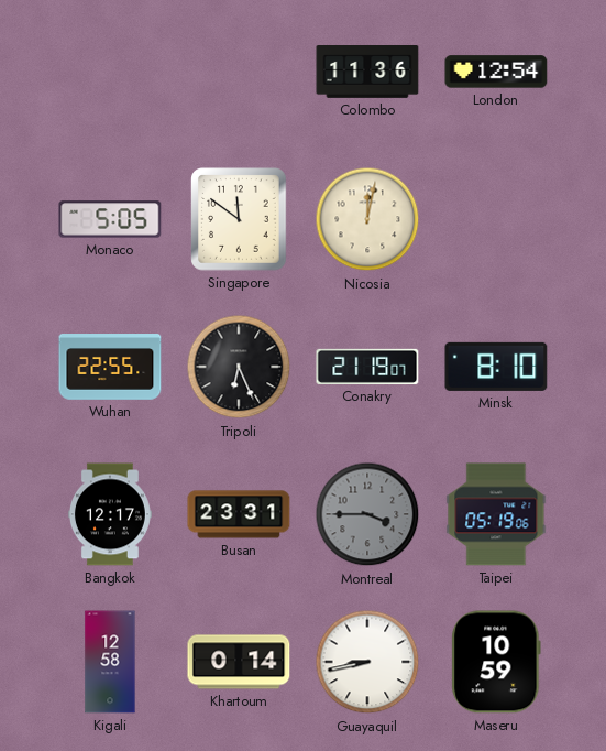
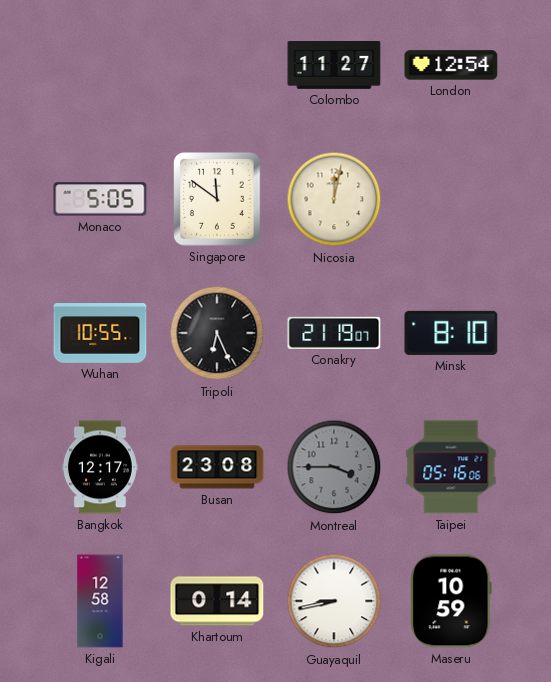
Colombo: 11:36 -> 11:27
Wuhan: 22:55 -> 10:55
Busan: 23:31 -> 23:08
Taipei: 05:19 -> 05:16
